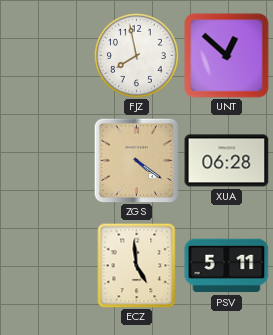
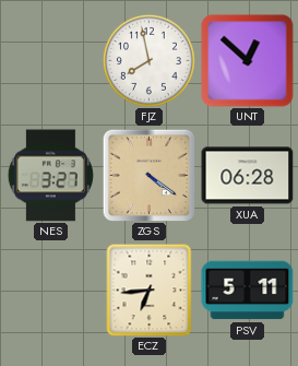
NES: none -> 3:27
ECZ: 4:59 -> 6:44
